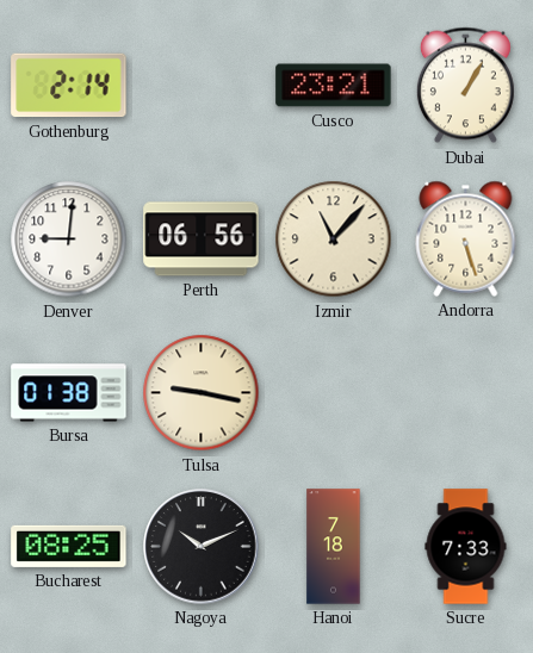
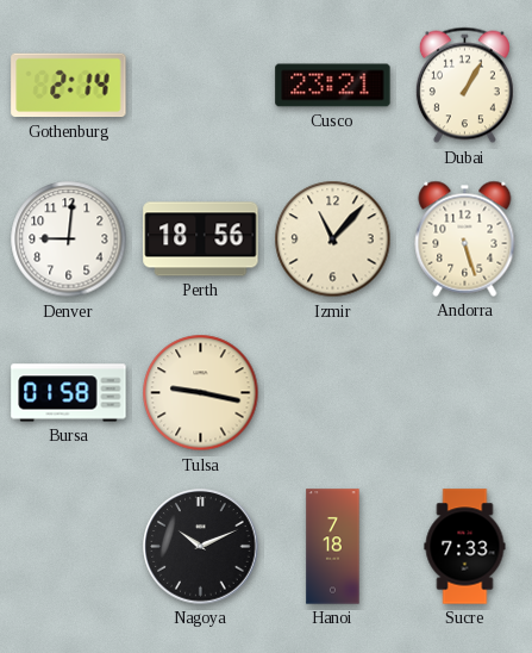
Perth: 06:56 -> 18:56
Bursa: 01:38 -> 01:58
Bucharest: 08:25 -> none
